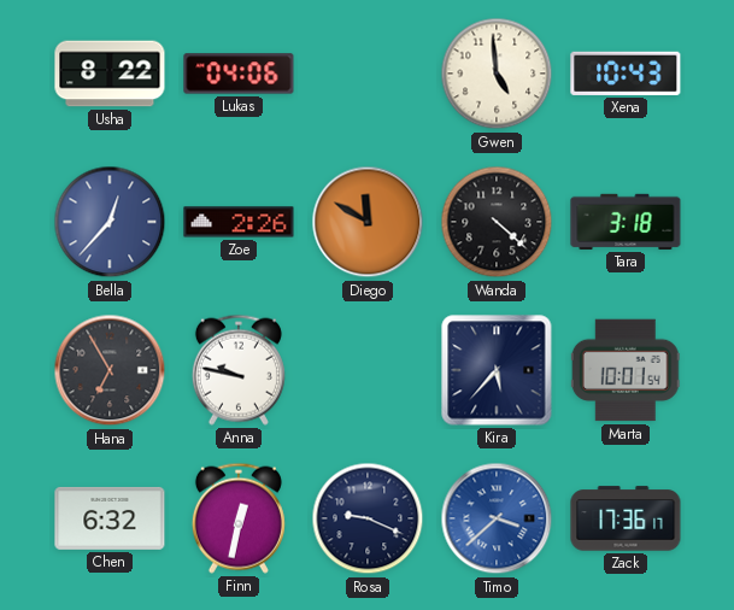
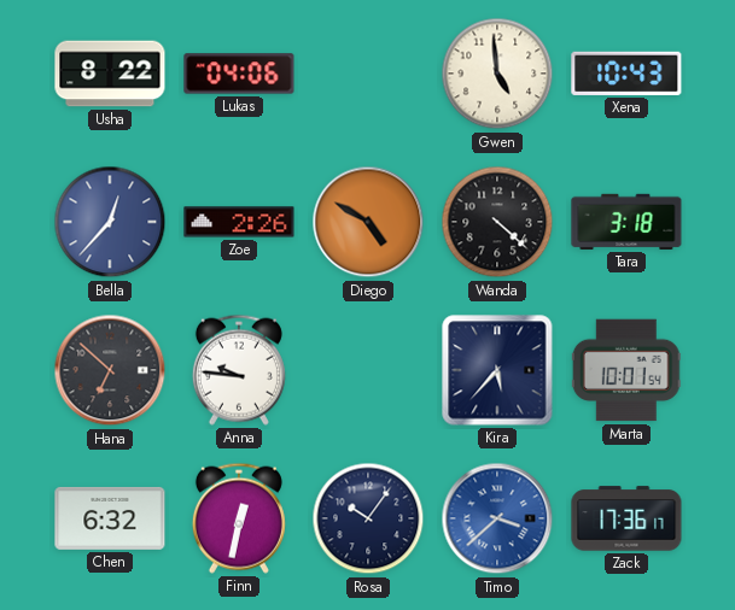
Diego: 11:50 -> 4:50
Hana: 6:55 -> 6:52
Anna: 9:47 -> 9:46
Rosa: 9:19 -> 10:06
